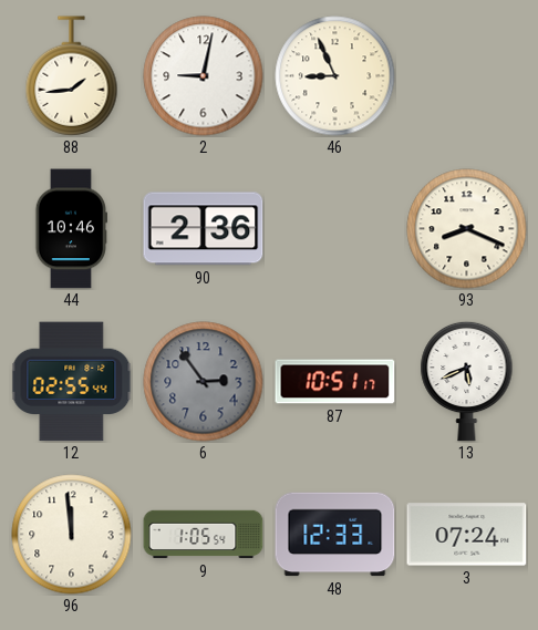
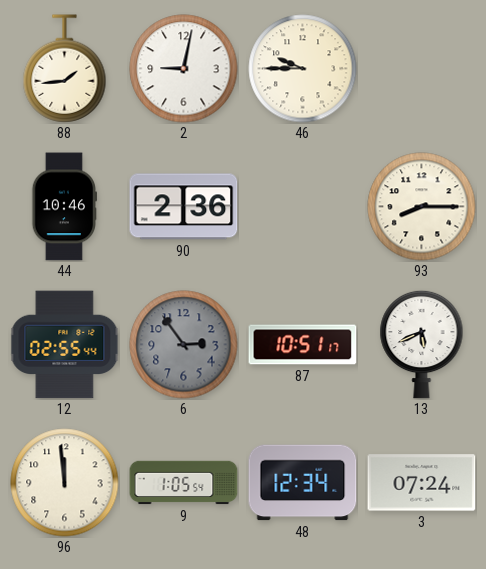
46: 8:56 -> 9:45
93: 8:19 -> 8:15
48: 12:33 -> 12:34
